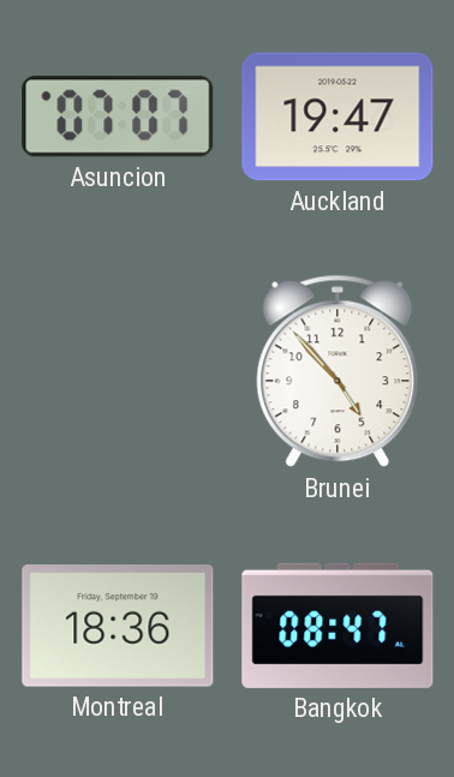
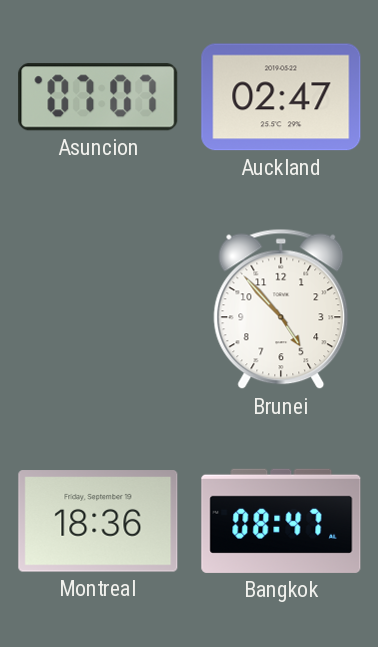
Auckland: 19:47 -> 02:47
